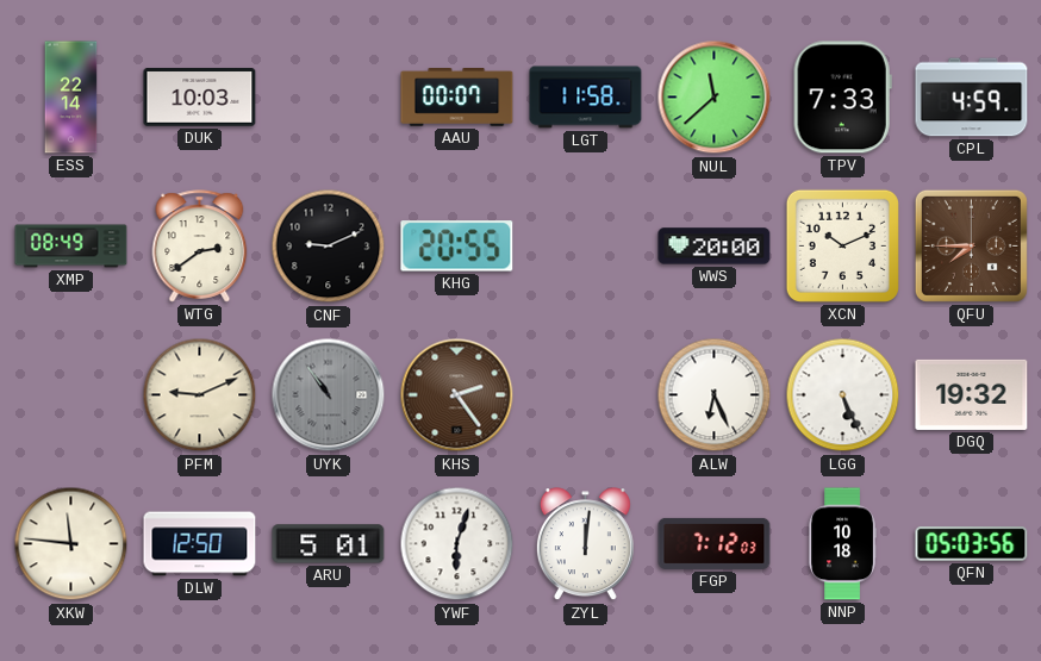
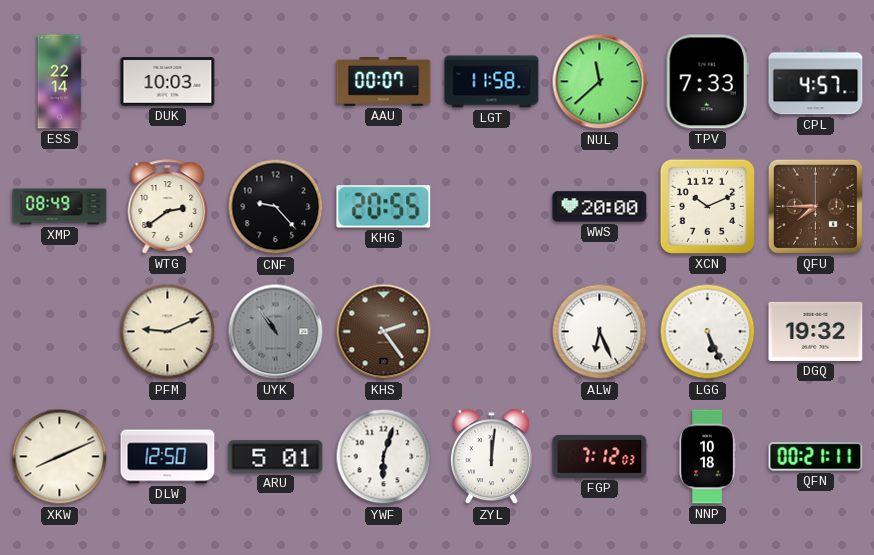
CPL: 4:59 -> 4:57
CNF: 9:11 -> 9:23
XKW: 11:46 -> 8:11
QFN: 05:03 -> 00:21
